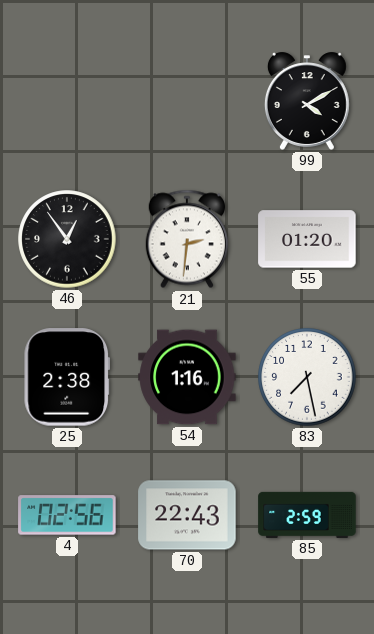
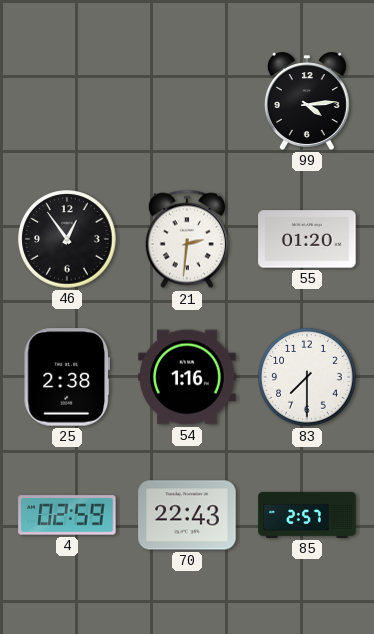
99: 4:10 -> 4:14
83: 7:28 -> 7:30
4: 02:56 -> 02:59
85: 2:59 -> 2:57
